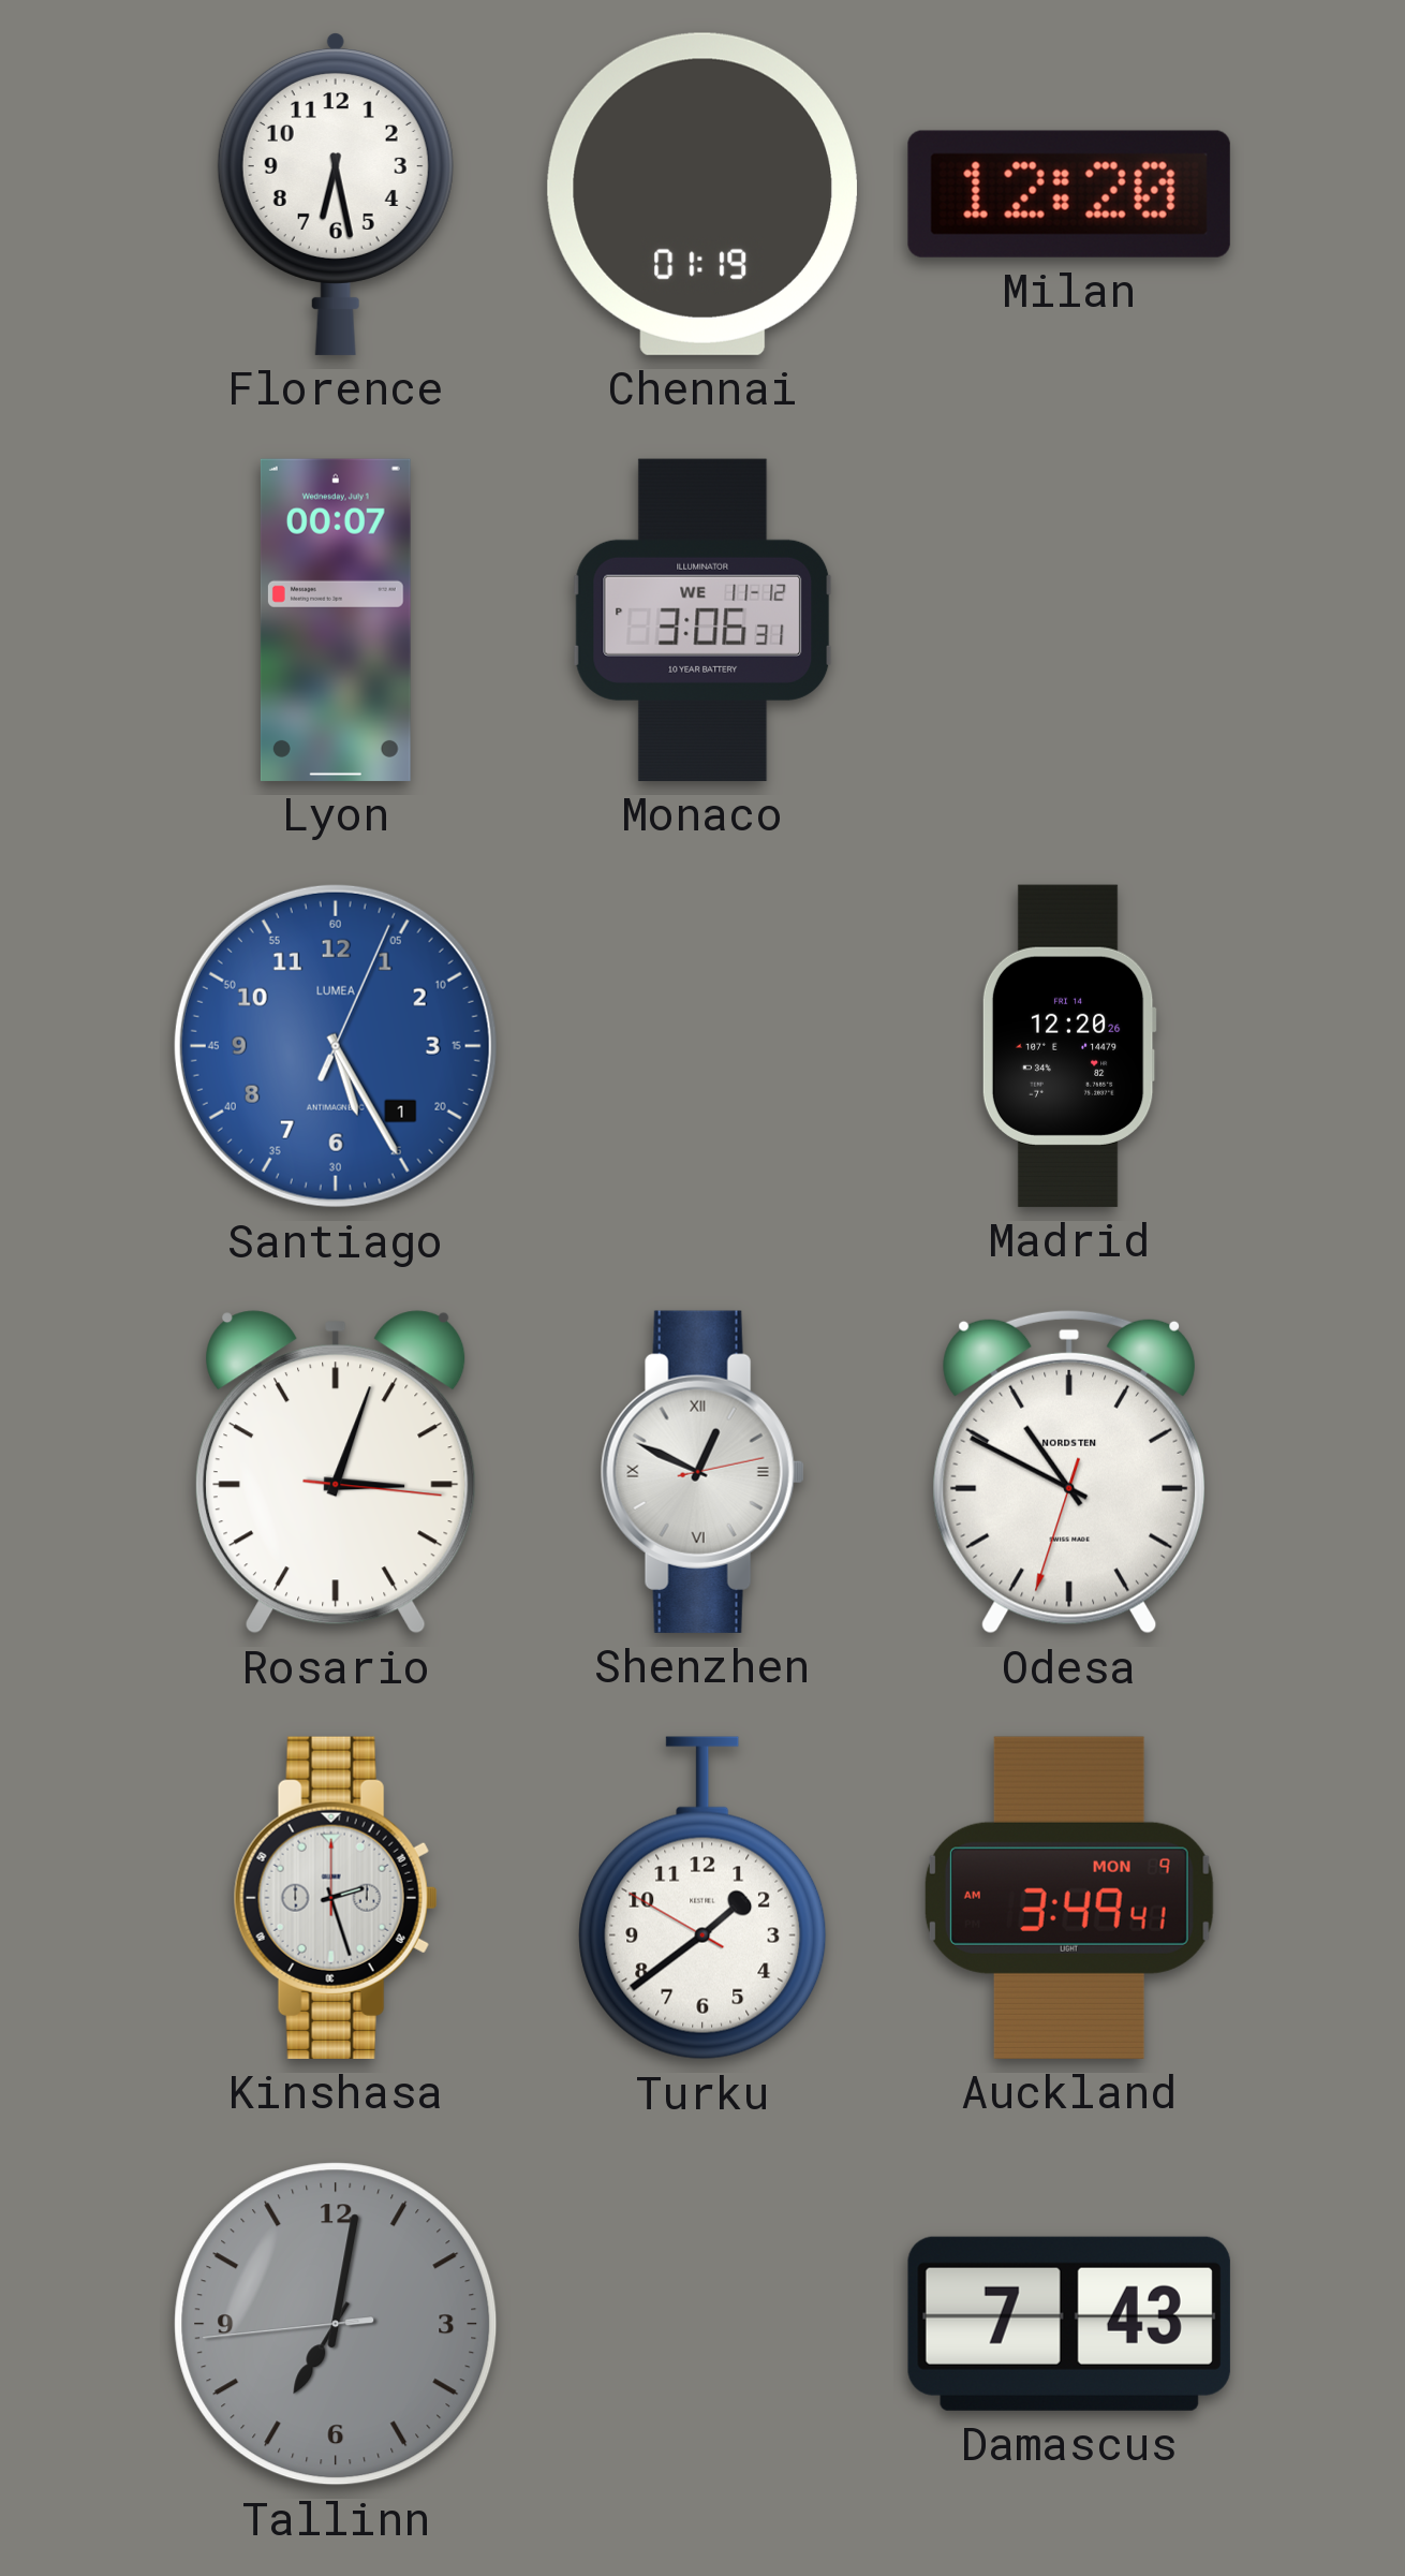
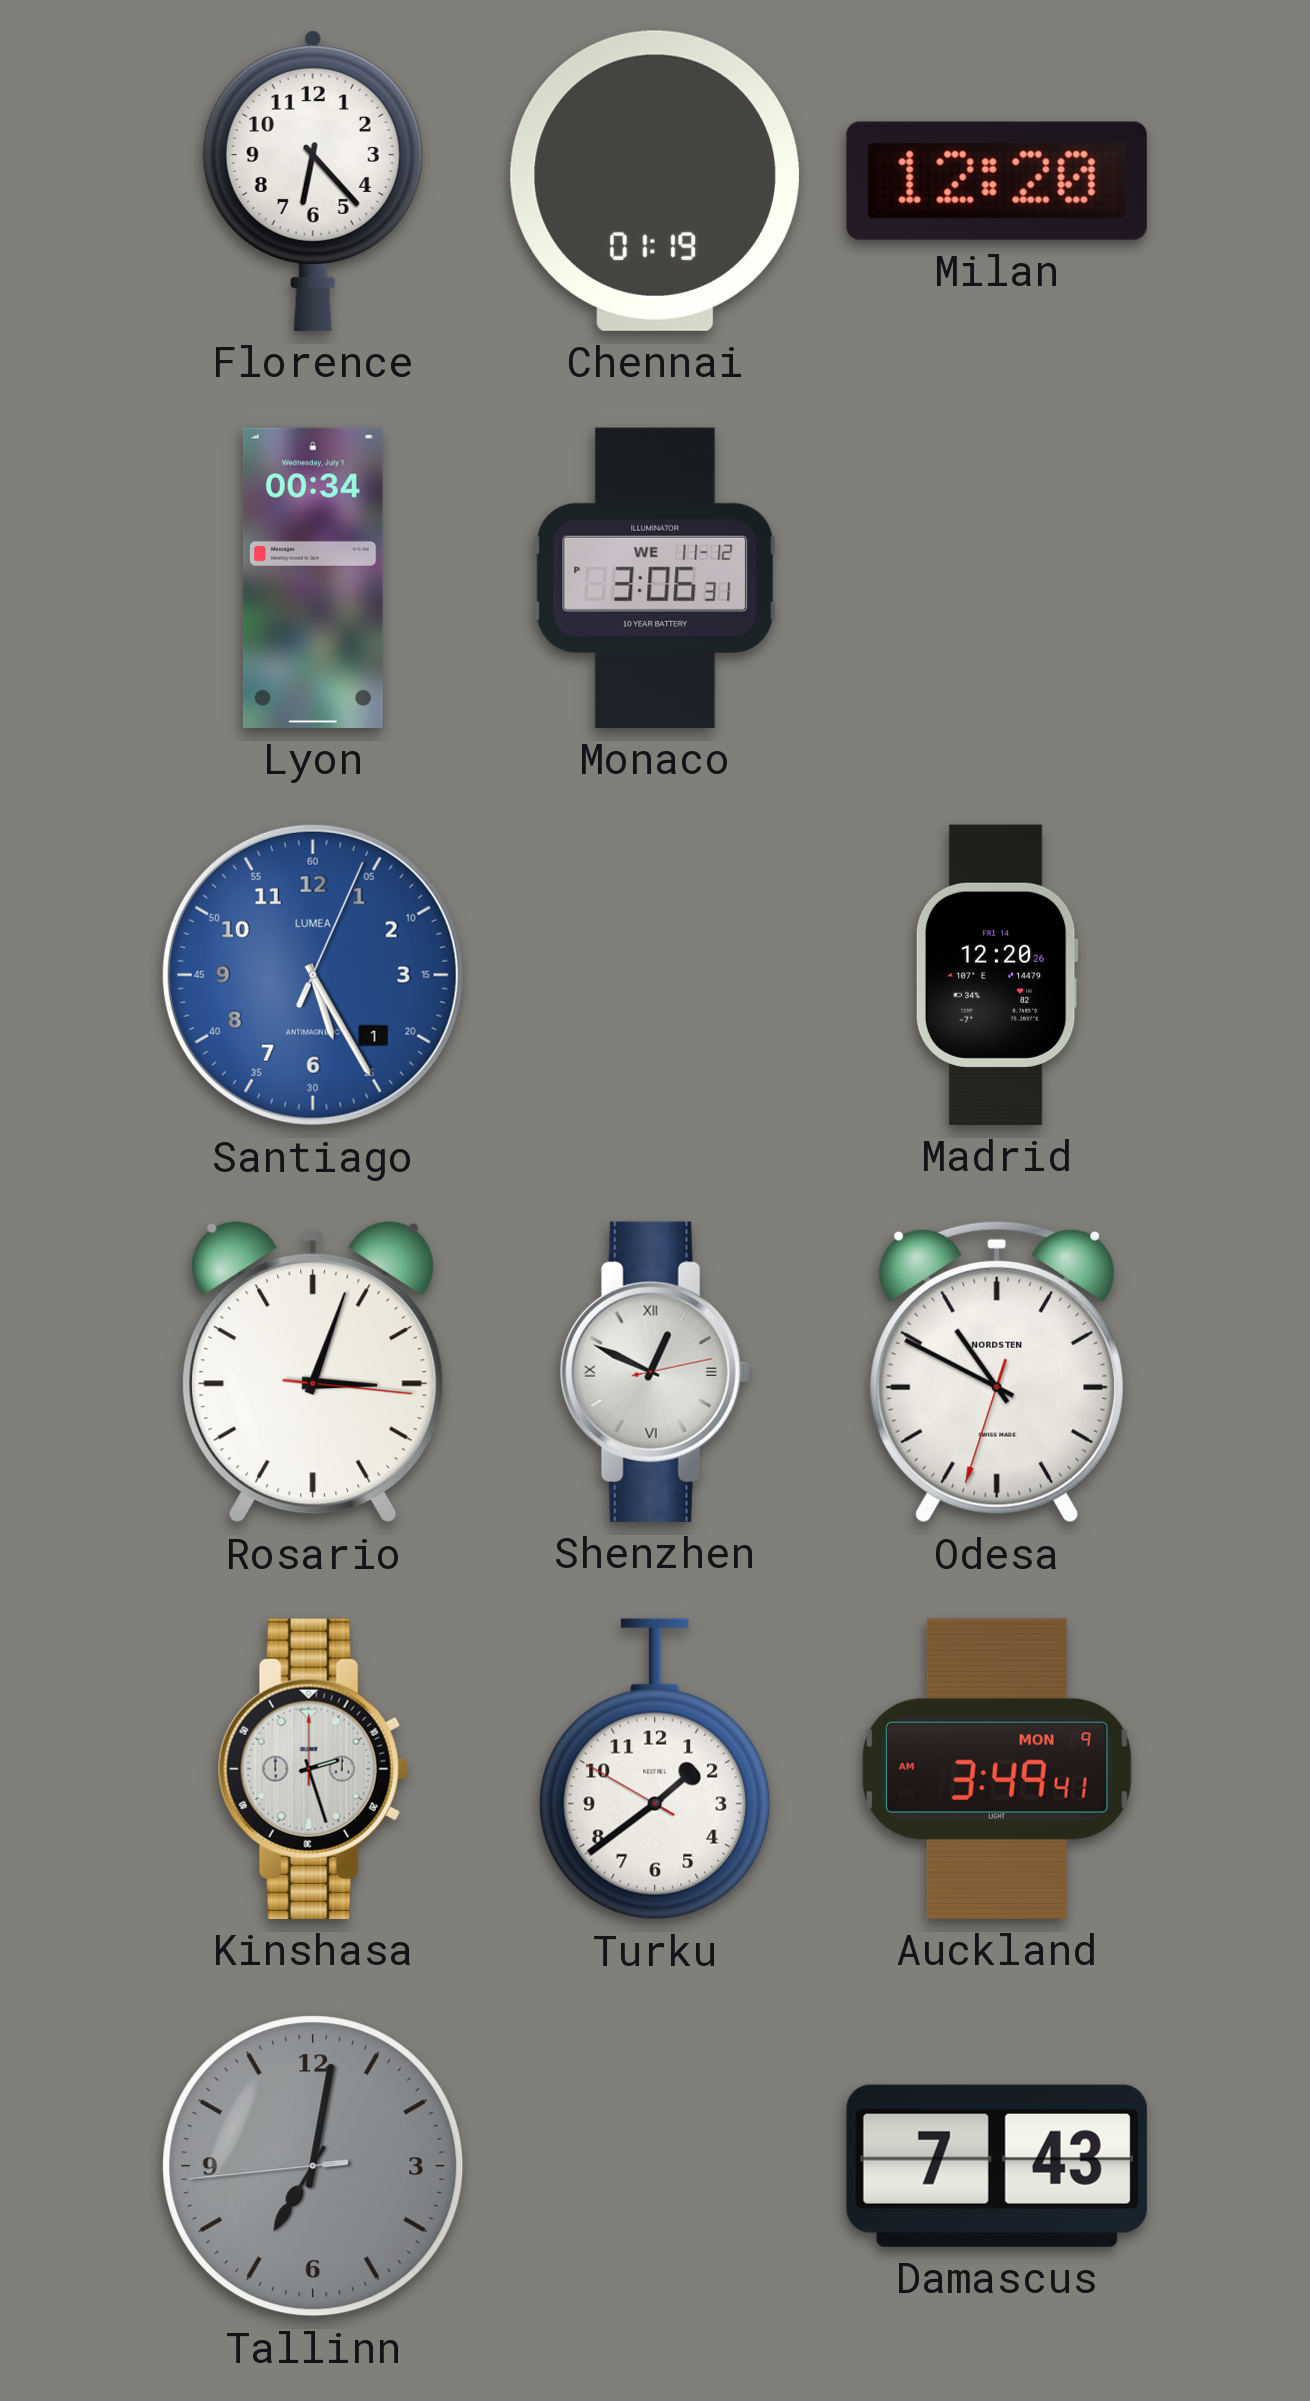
Florence: 6:28 -> 6:23
Lyon: 00:07 -> 00:34
